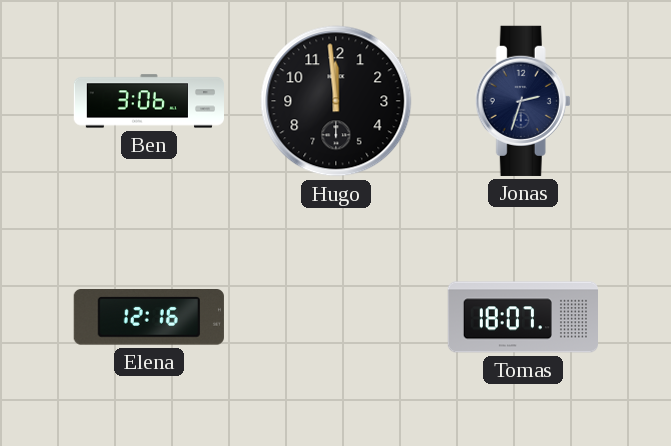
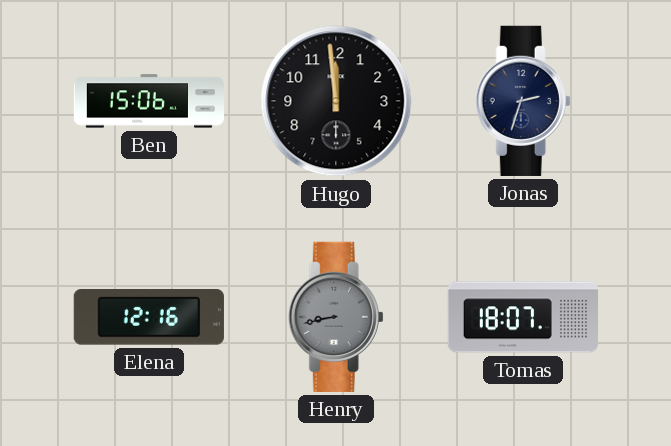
Ben: 3:06 -> 15:06
Henry: none -> 8:43
